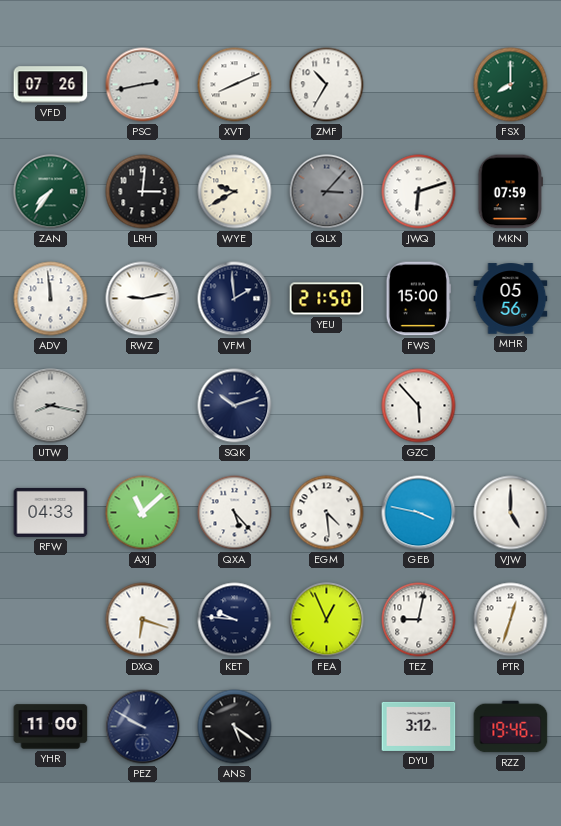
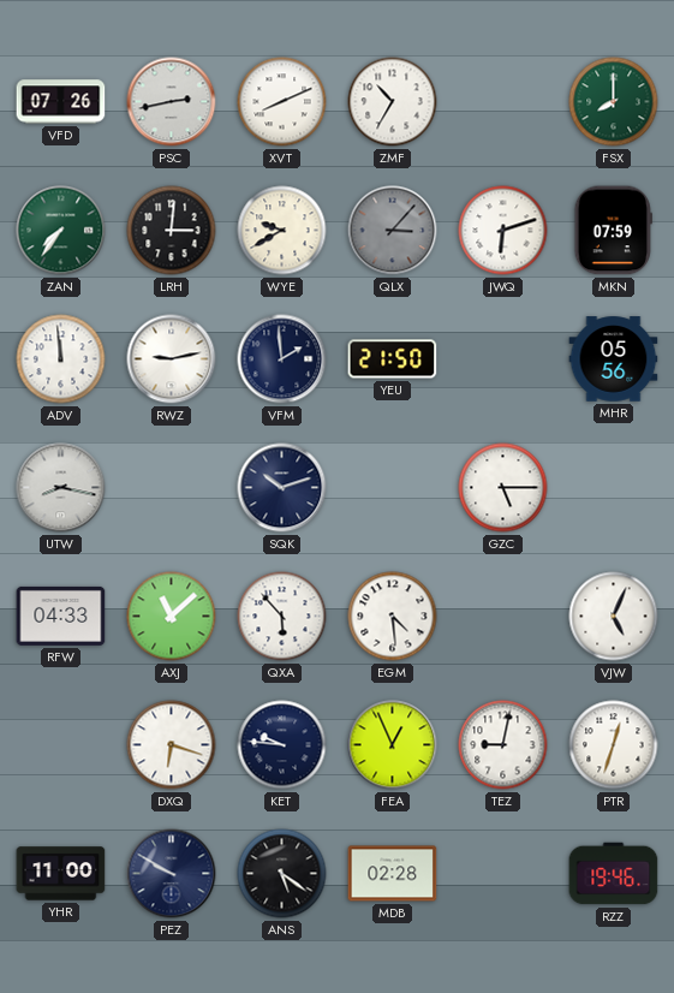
FWS: 15:00 -> none
GZC: 5:53 -> 5:15
QXA: 5:23 -> 5:53
GEB: 3:47 -> none
VJW: 5:00 -> 5:04
MDB: none -> 02:28
DYU: 3:12 -> none
